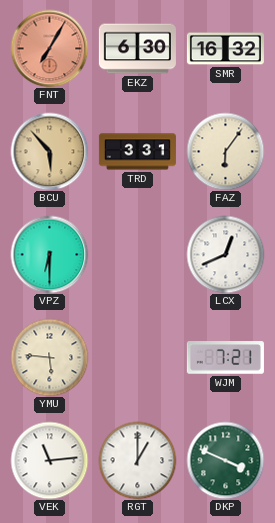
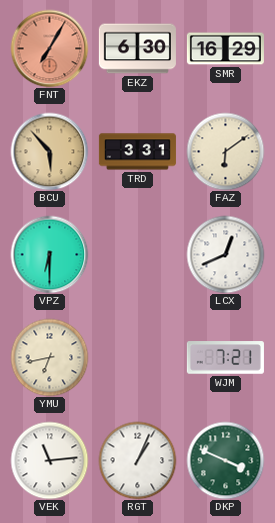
SMR: 16:32 -> 16:29
FAZ: 6:06 -> 6:09
YMU: 5:46 -> 6:43
RGT: 1:00 -> 1:04
